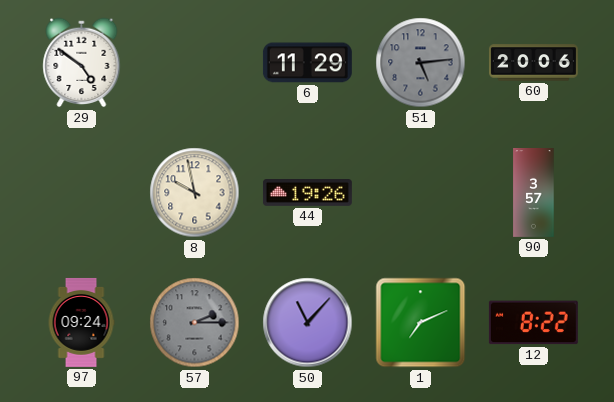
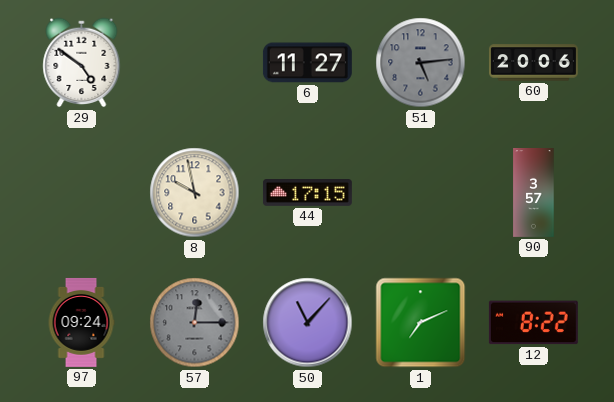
6: 11:29 -> 11:27
44: 19:26 -> 17:15
57: 2:15 -> 12:15
